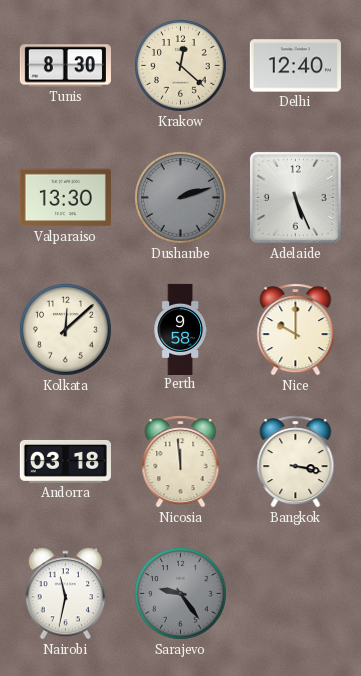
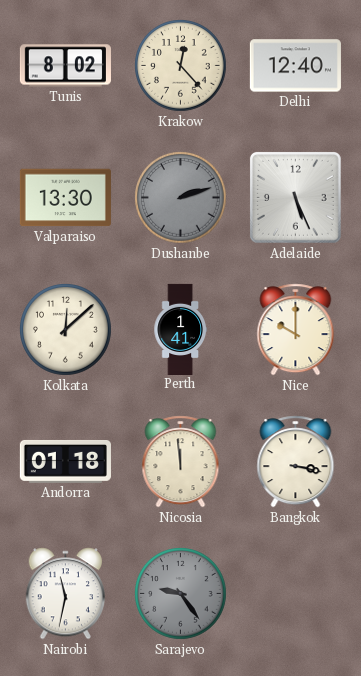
Tunis: 8:30 -> 8:02
Krakow: 12:22 -> 12:23
Perth: 9:58 -> 1:41
Andorra: 03:18 -> 01:18
